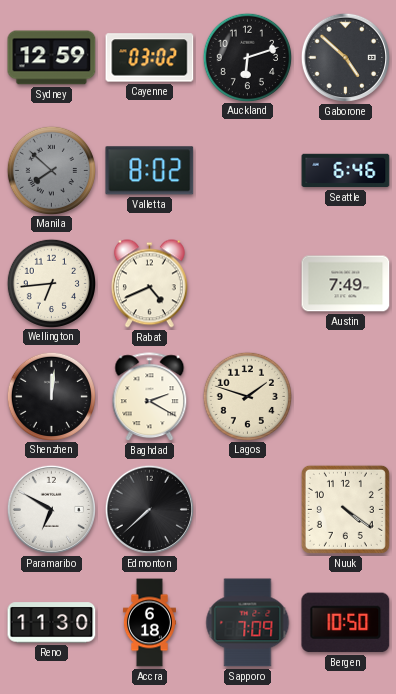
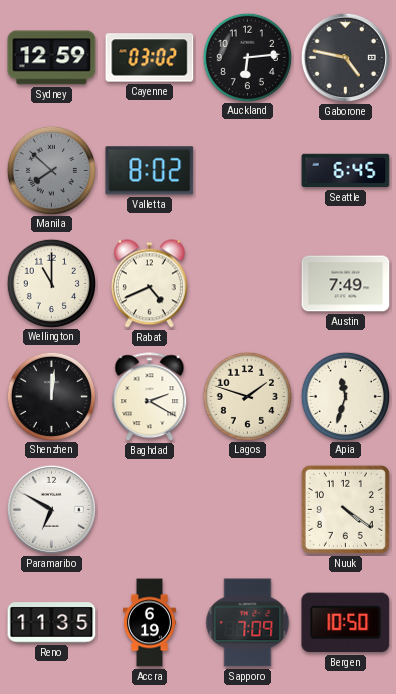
Auckland: 6:12 -> 6:14
Gaborone: 4:52 -> 4:47
Seattle: 6:46 -> 6:45
Wellington: 6:44 -> 11:00
Apia: none -> 11:33
Edmonton: 7:38 -> none
Reno: 11:30 -> 11:35
Accra: 6:18 -> 6:19
